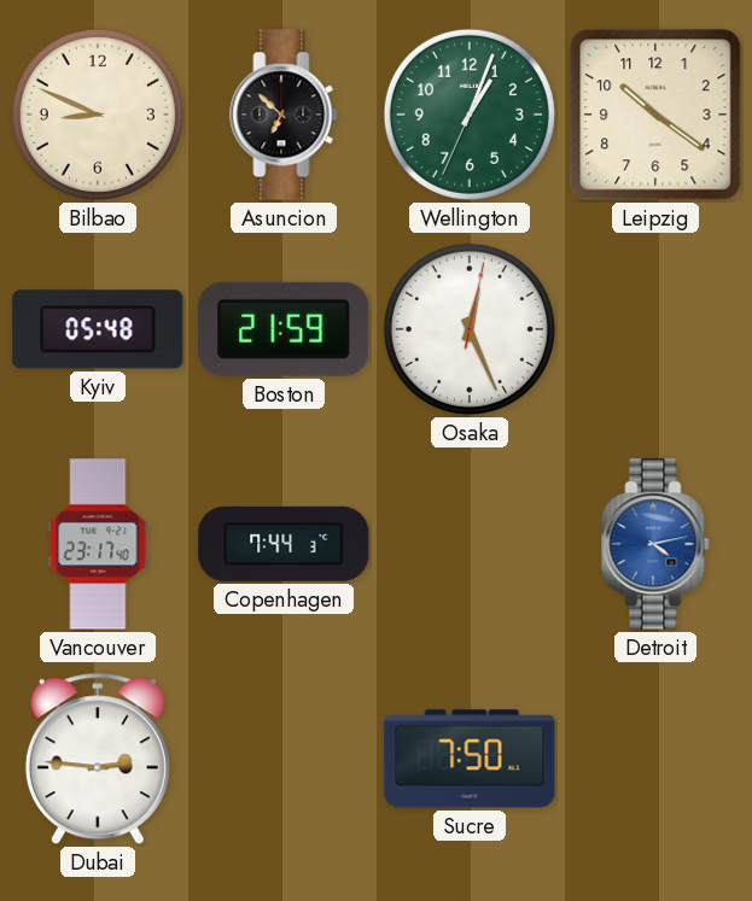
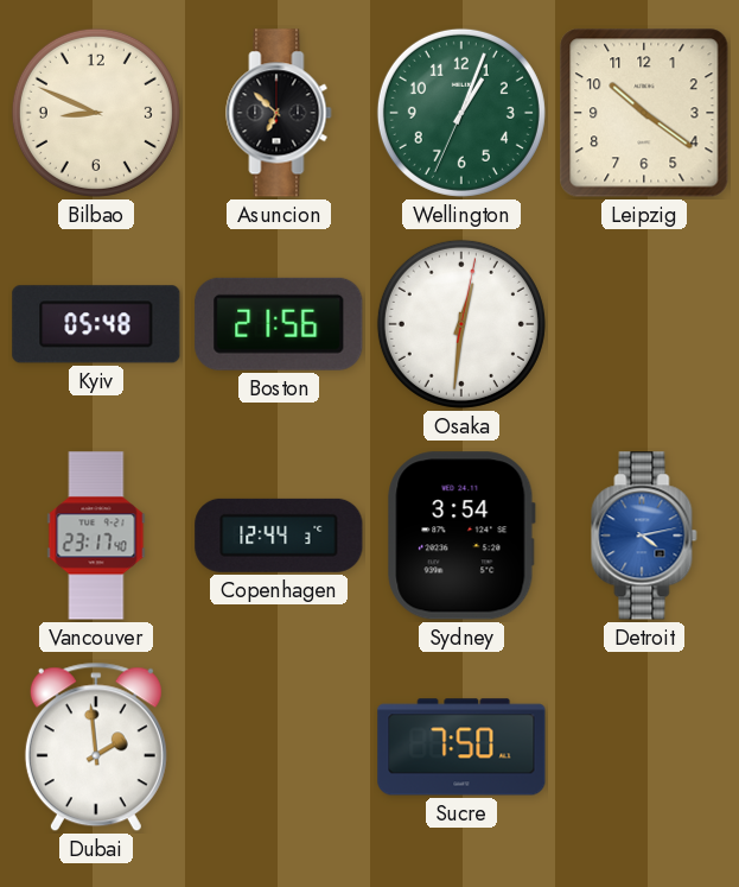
Boston: 21:59 -> 21:56
Osaka: 12:26 -> 12:31
Copenhagen: 7:44 -> 12:44
Sydney: none -> 3:54
Dubai: 2:46 -> 1:59
